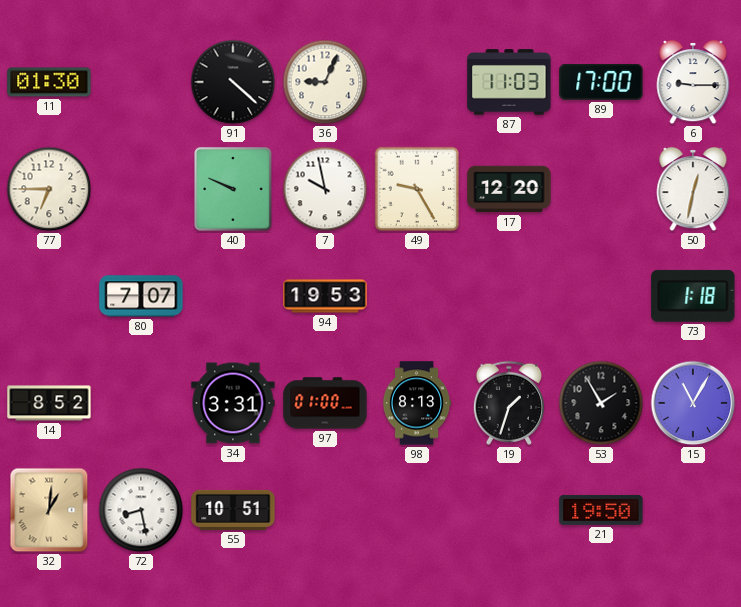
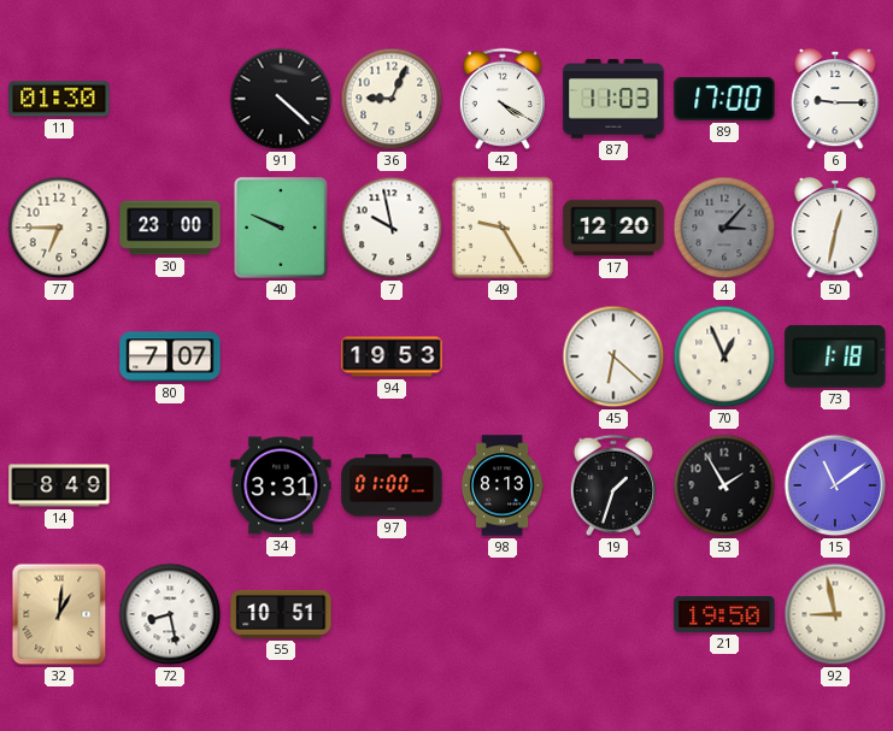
42: none -> 4:20
30: none -> 23:00
4: none -> 3:07
45: none -> 6:22
70: none -> 12:56
14: 8:52 -> 8:49
15: 11:05 -> 11:09
92: none -> 8:58
